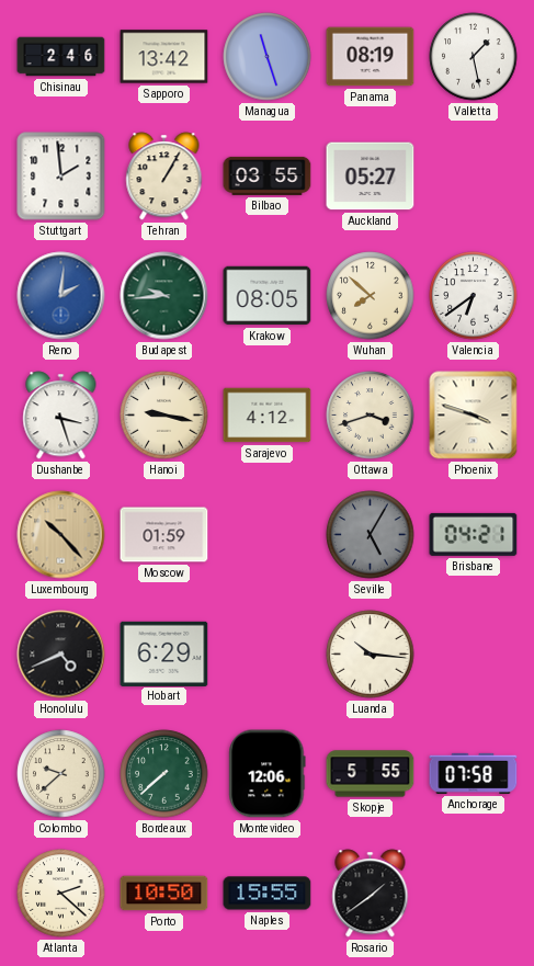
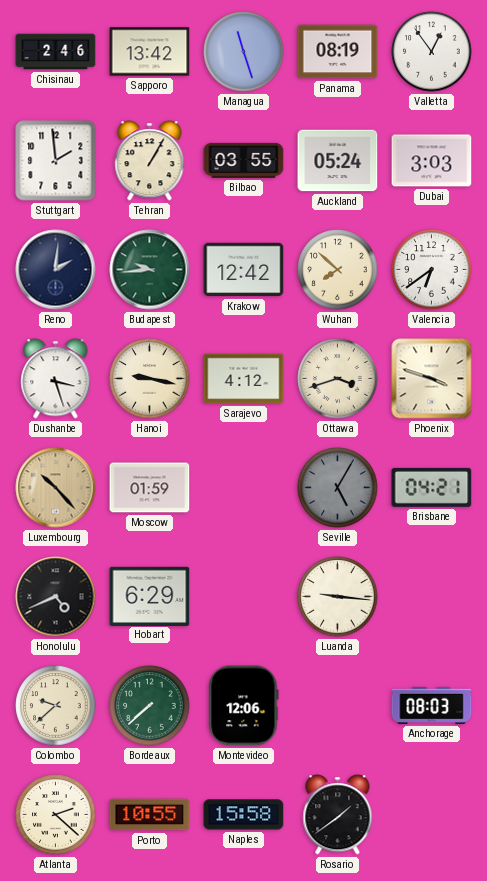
Valletta: 1:28 -> 12:54
Auckland: 05:27 -> 05:24
Dubai: none -> 3:03
Reno dial: blue -> navy
Krakow: 08:05 -> 12:42
Luanda: 10:16 -> 9:16
Skopje: 5:55 -> none
Anchorage: 07:58 -> 08:03
Porto: 10:50 -> 10:55
Naples: 15:55 -> 15:58
